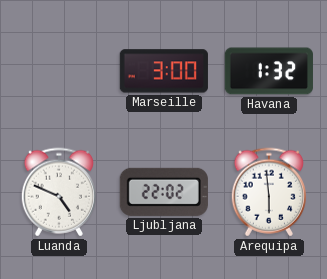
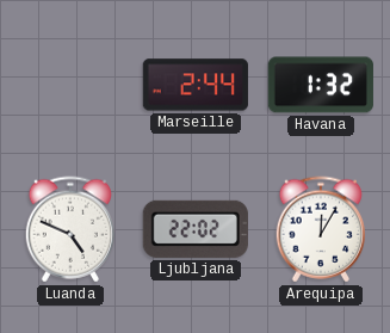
Marseille: 3:00 -> 2:44
Arequipa: 5:59 -> 12:05
